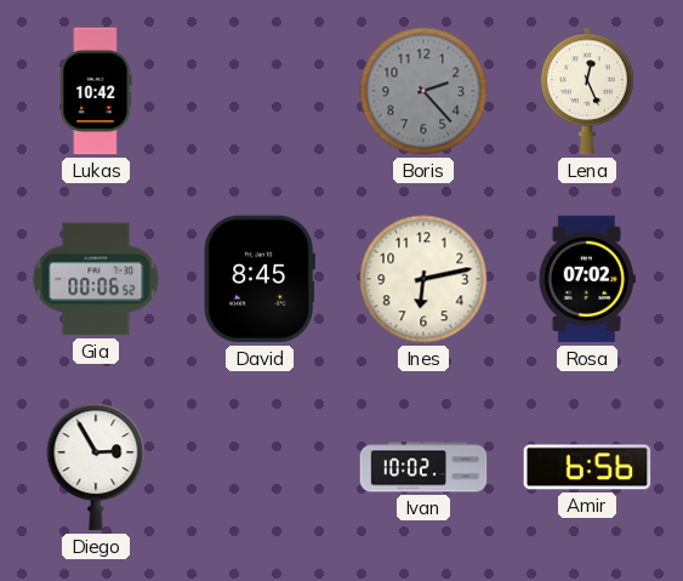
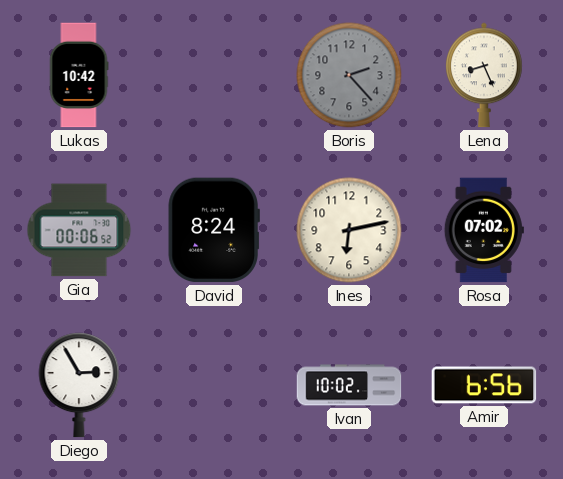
Lena: 12:26 -> 8:26
David: 8:45 -> 8:24
